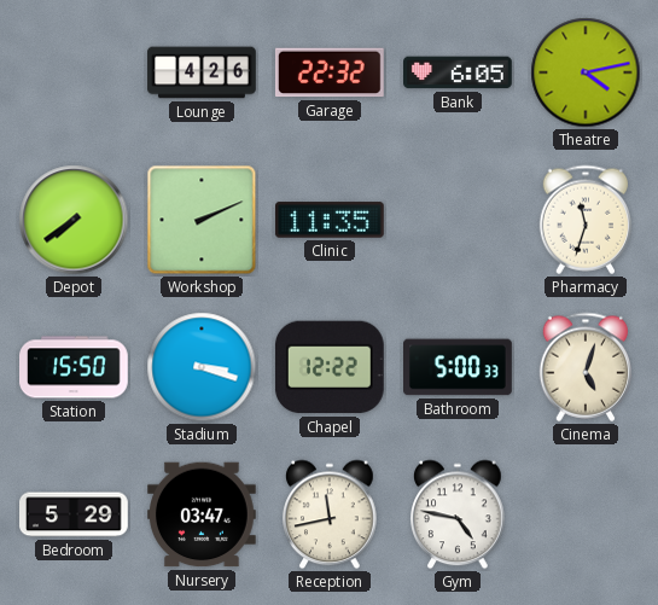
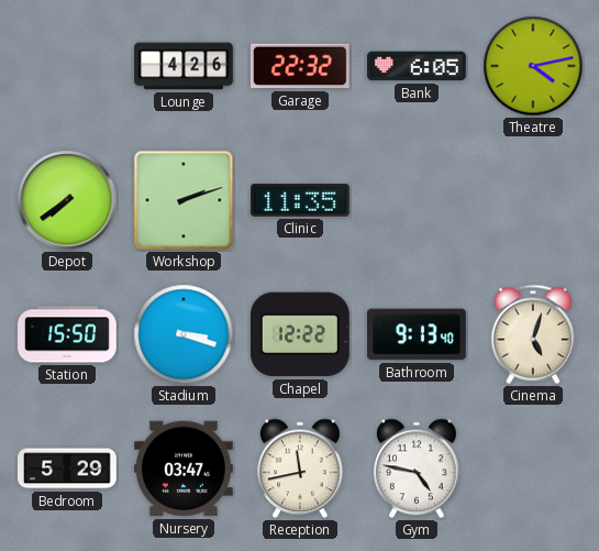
Workshop: 2:11 -> 2:12
Pharmacy: 11:33 -> none
Bathroom: 5:00 -> 9:13
